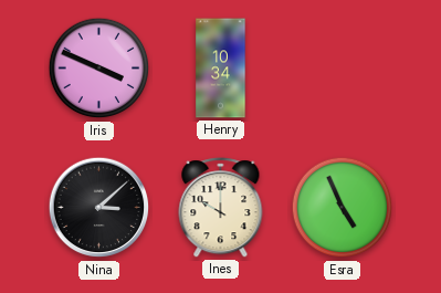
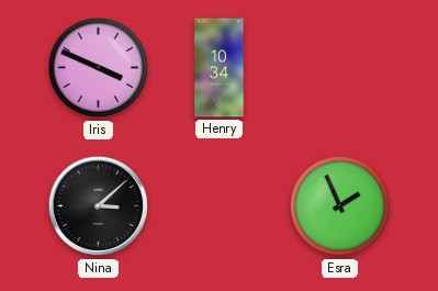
Ines: 10:00 -> none
Esra: 4:56 -> 1:56
